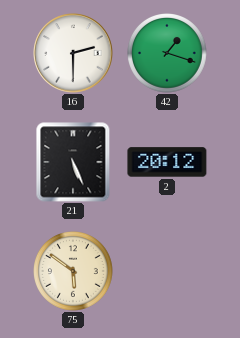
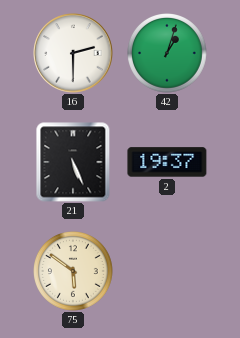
42: 1:18 -> 1:03
2: 20:12 -> 19:37
